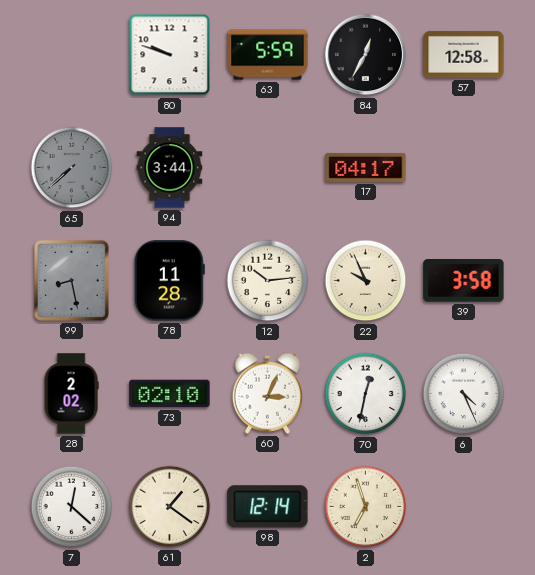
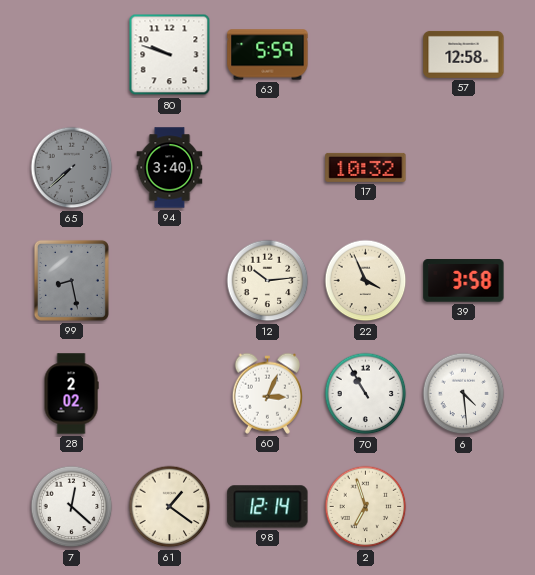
84: 12:35 -> none
94: 3:44 -> 3:40
17: 04:17 -> 10:32
78: 11:28 -> none
22: 9:56 -> 3:56
73: 02:10 -> none
70: 12:32 -> 10:55
6: 4:26 -> 4:29
